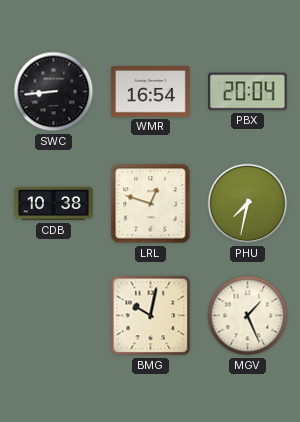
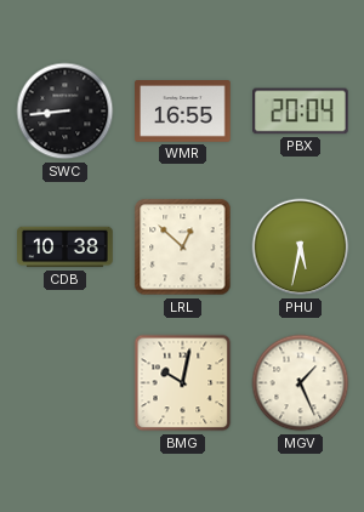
WMR: 16:54 -> 16:55
LRL: 12:48 -> 12:52
PHU: 7:32 -> 5:32
